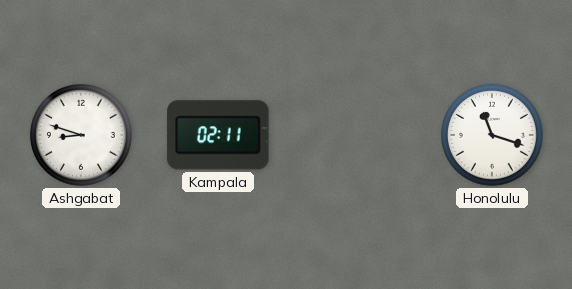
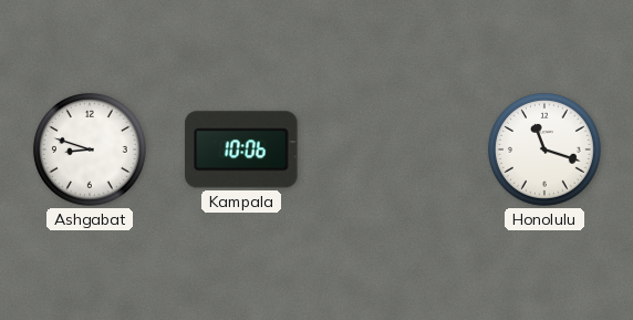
Kampala: 02:11 -> 10:06
